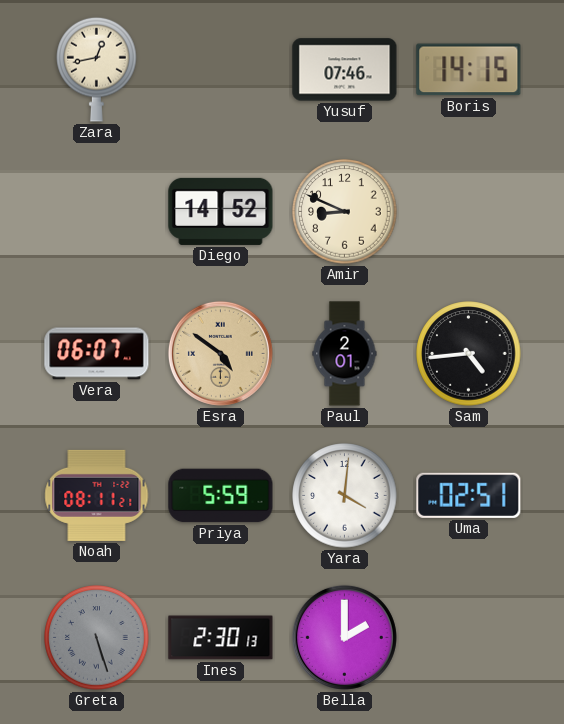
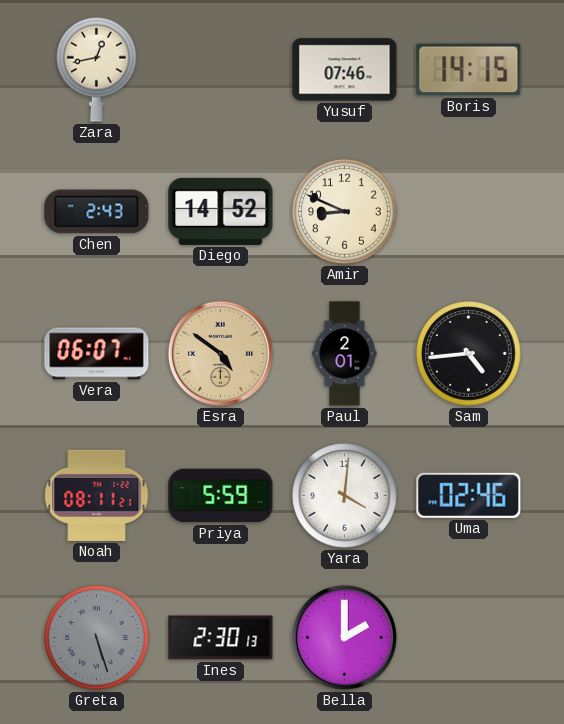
Chen: none -> 2:43
Uma: 02:51 -> 02:46
